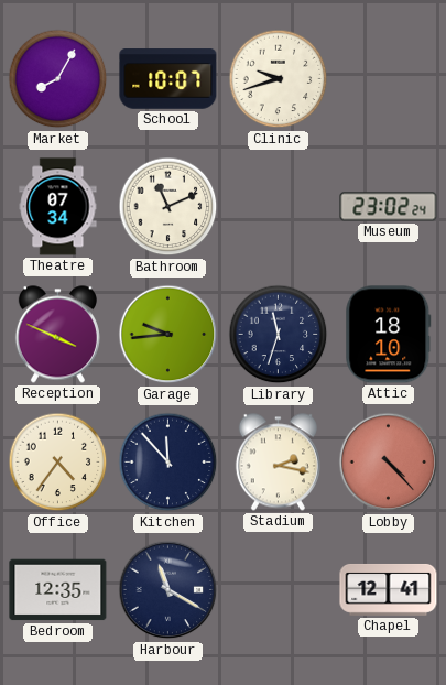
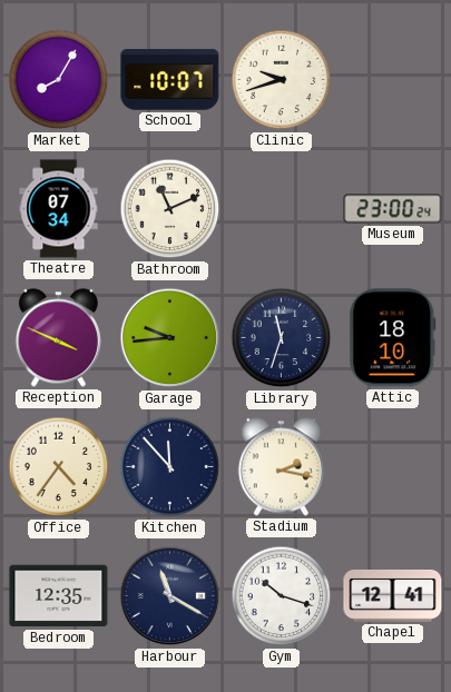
Museum: 23:02 -> 23:00
Lobby: 4:23 -> none
Gym: none -> 10:18
